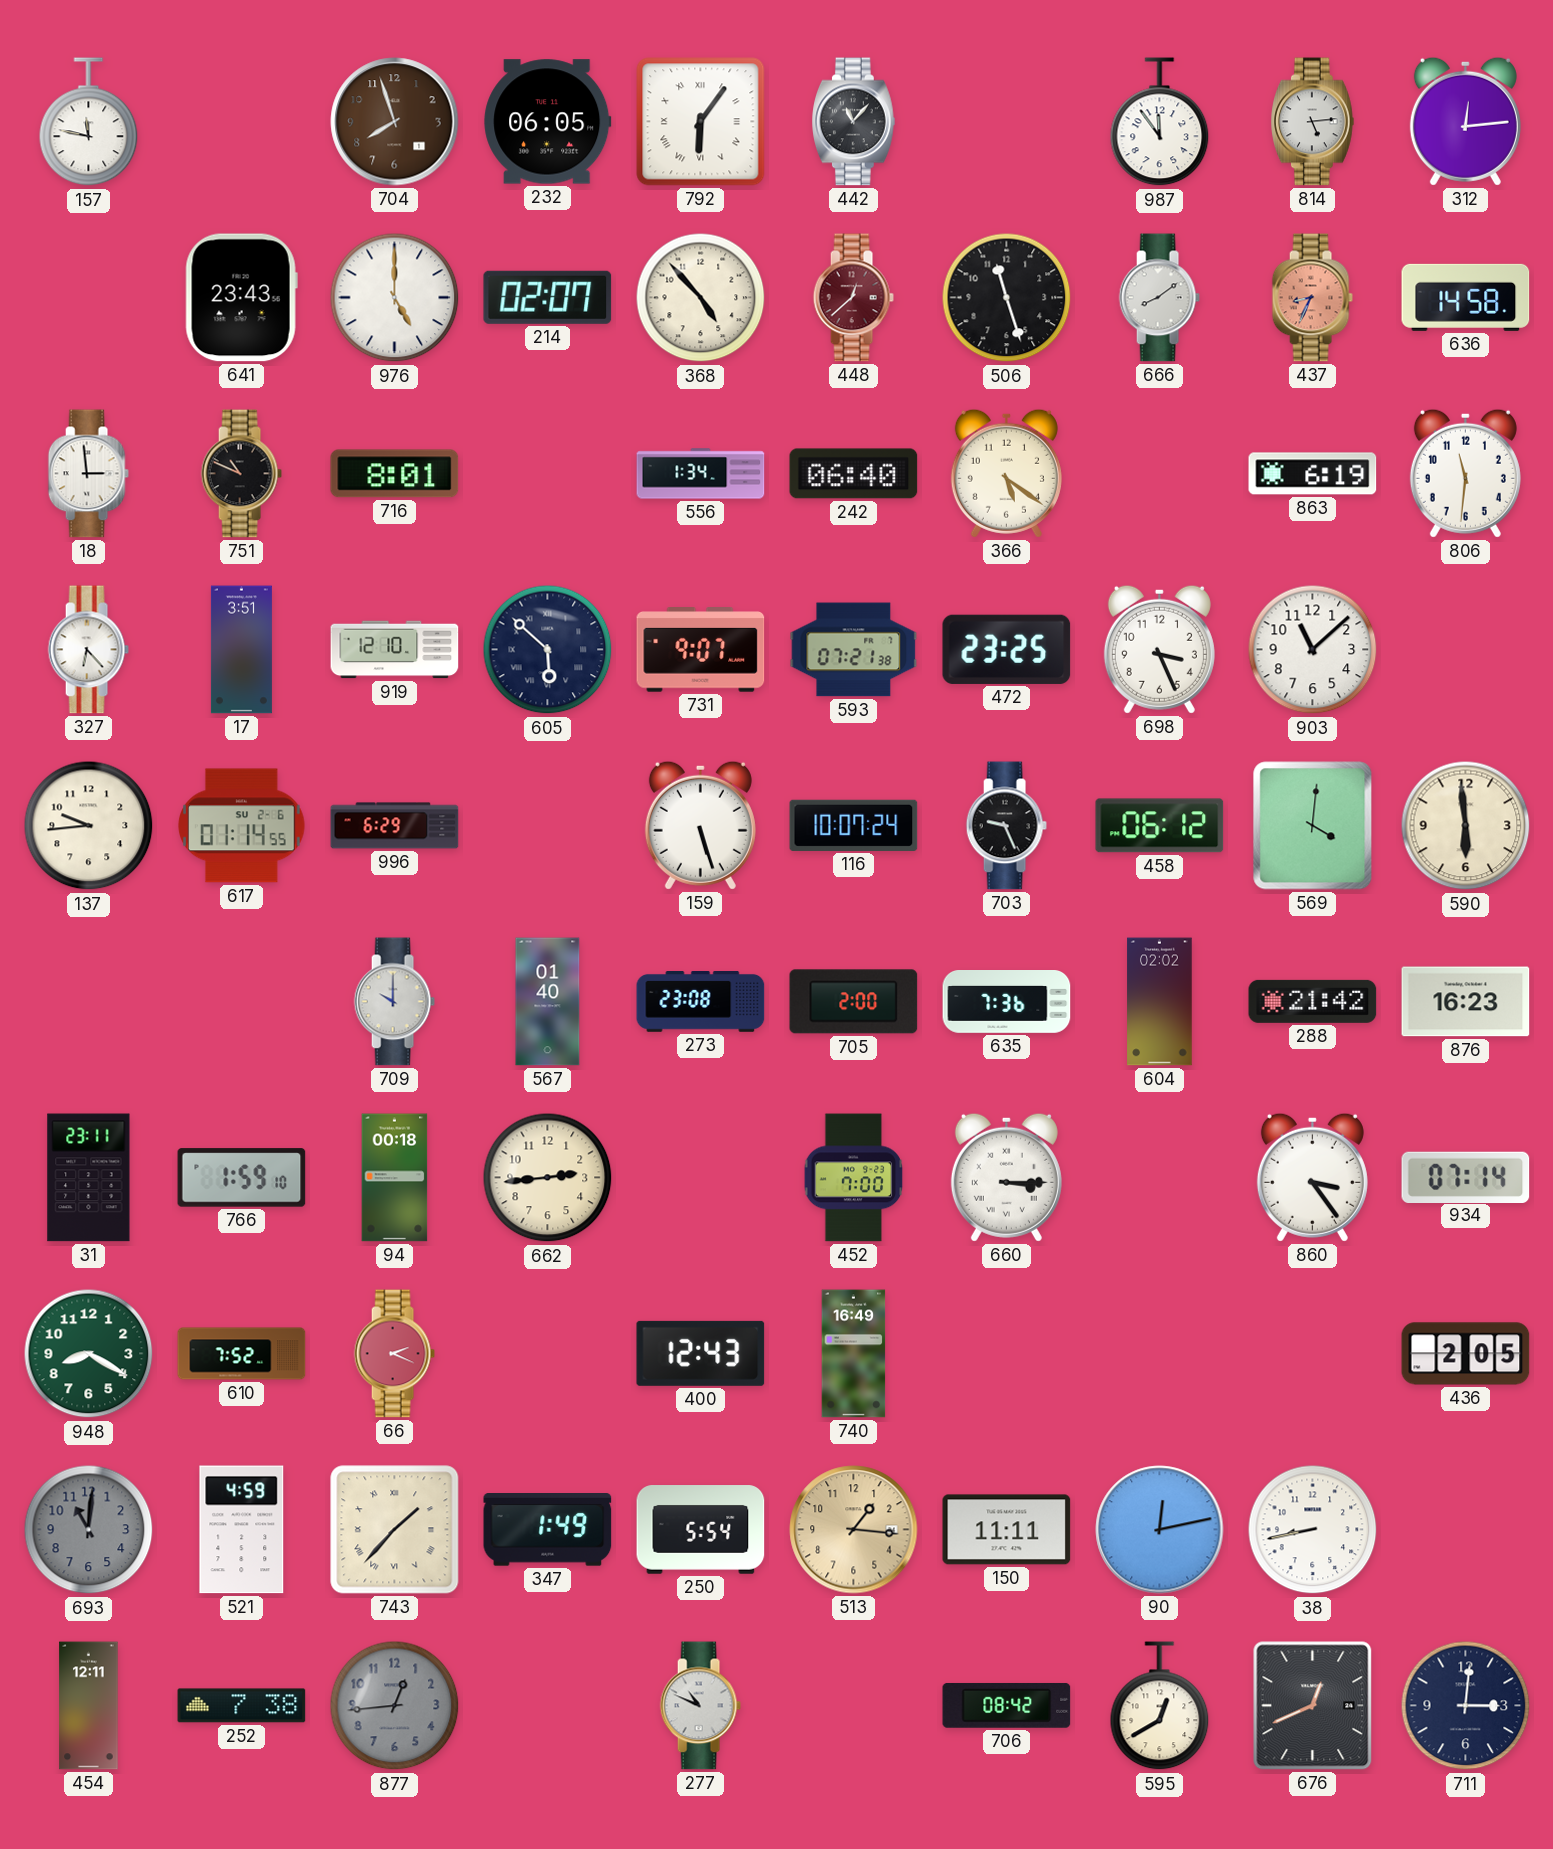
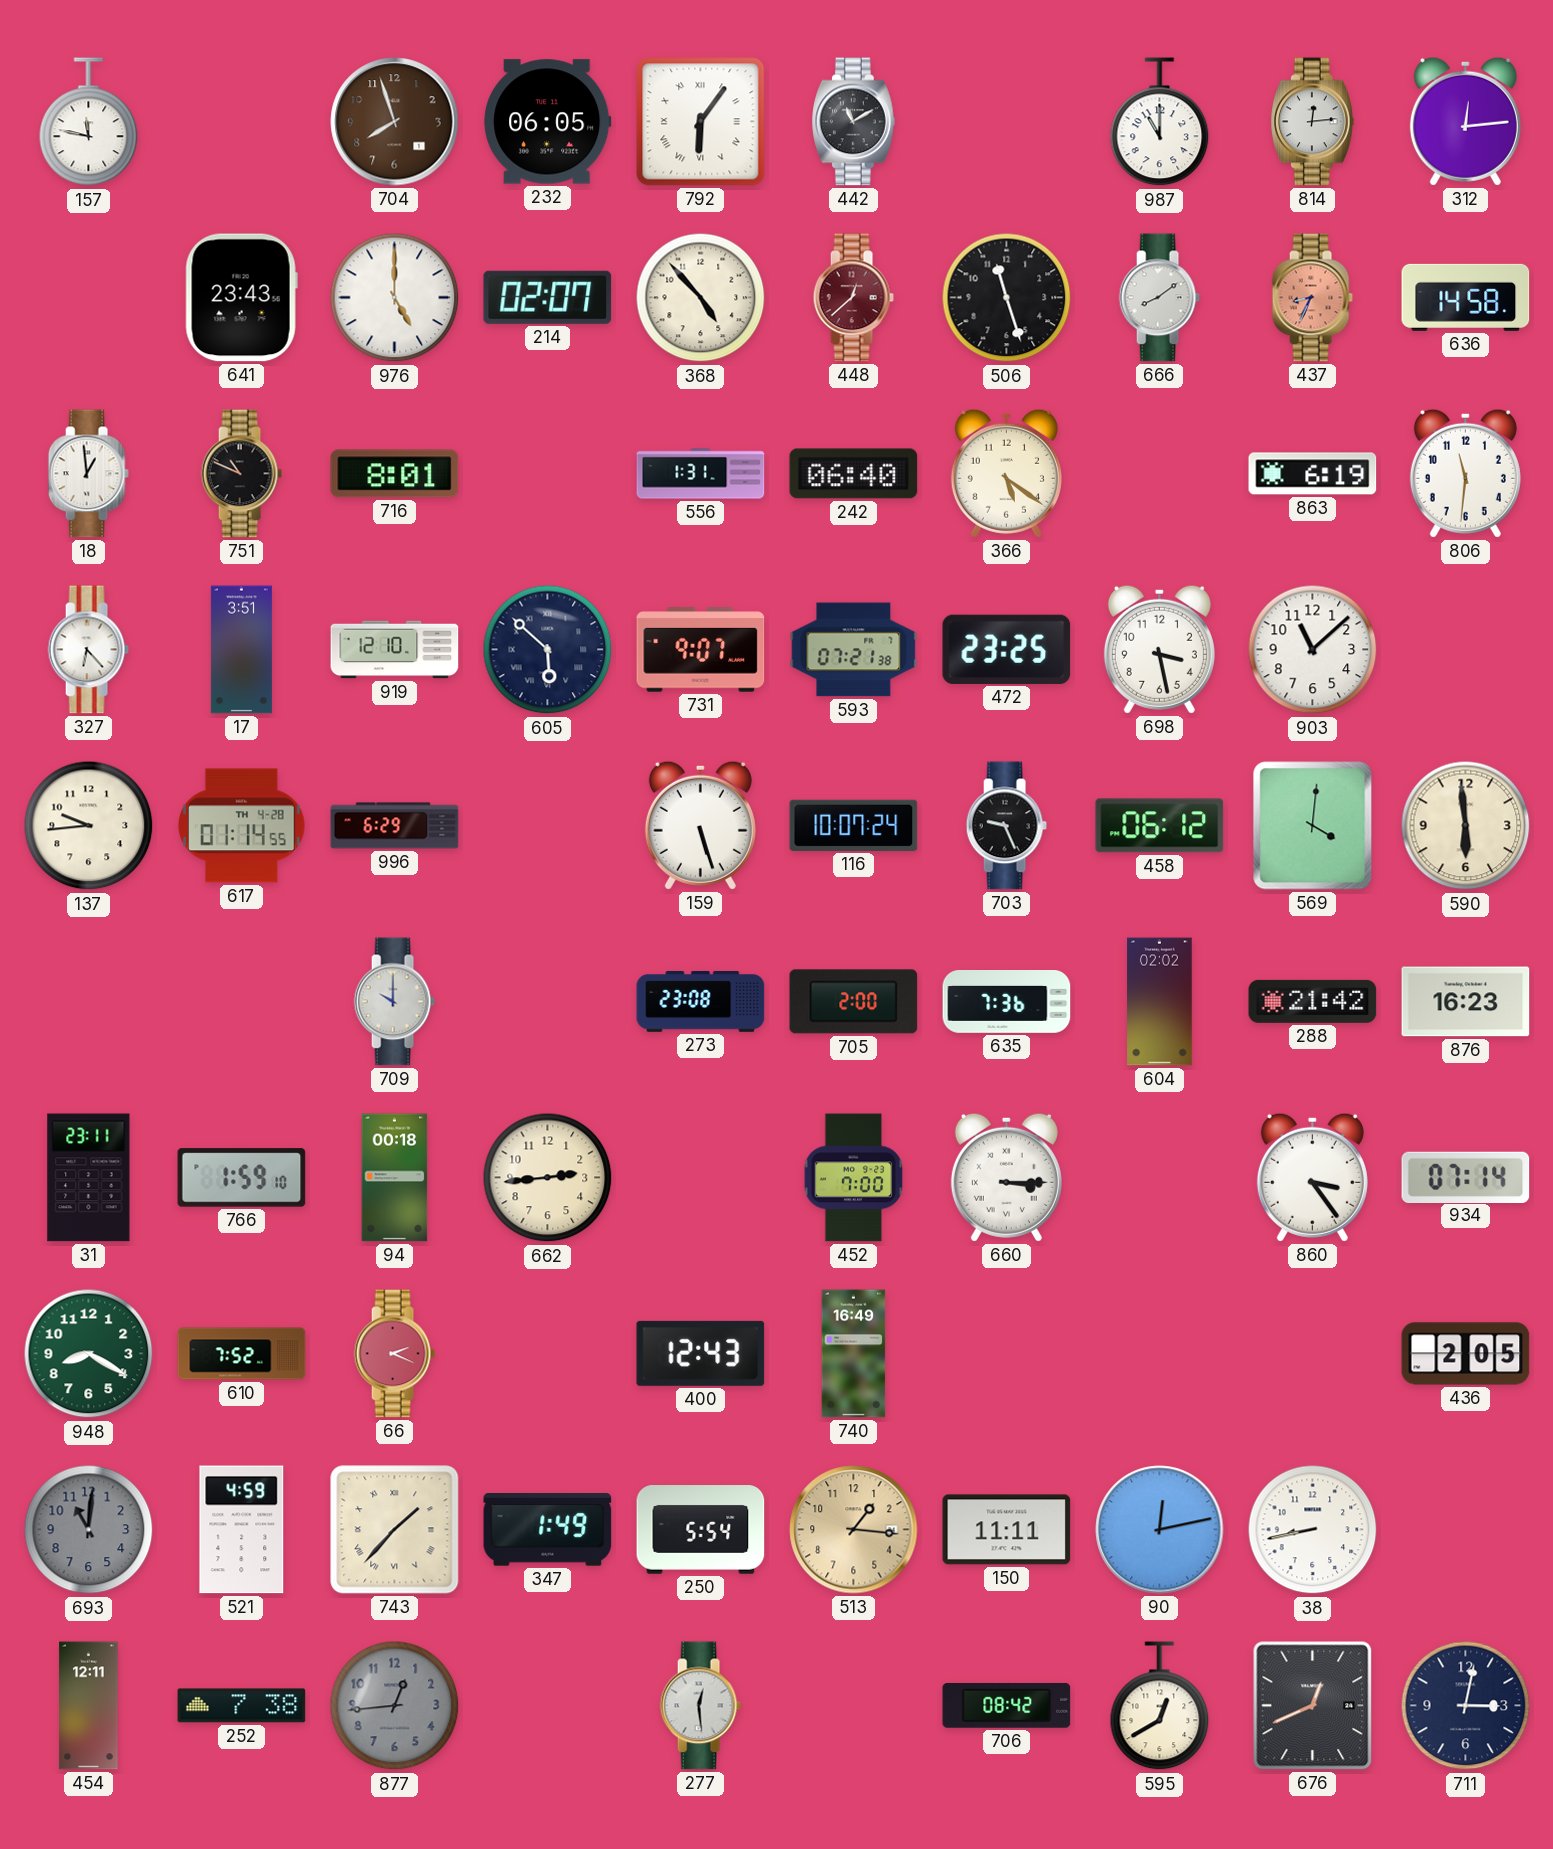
442: 11:07 -> 11:10
987: 11:54 -> 11:00
814: 5:14 -> 12:14
18: 2:59 -> 12:59
556: 1:34 -> 1:31
698: 3:26 -> 3:28
617 date: SU 2-6 -> TH 4-28
567: 01:40 -> none
277: 10:49 -> 12:29
711: 3:01 -> 3:02
